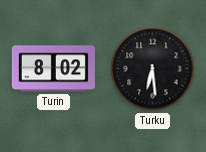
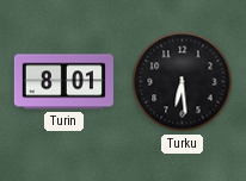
Turin: 8:02 -> 8:01
